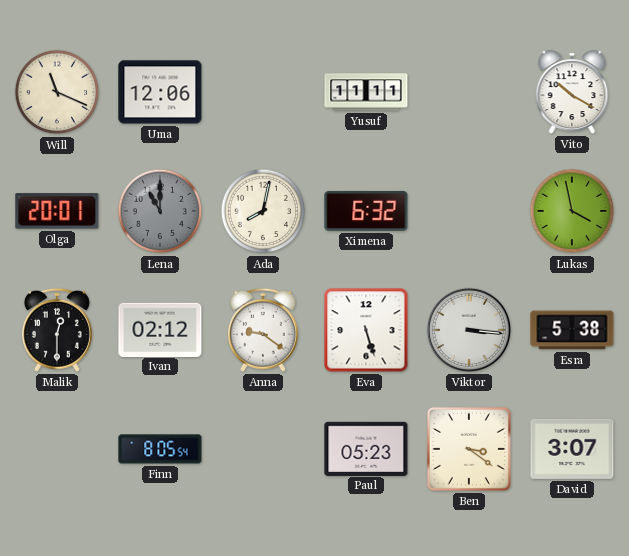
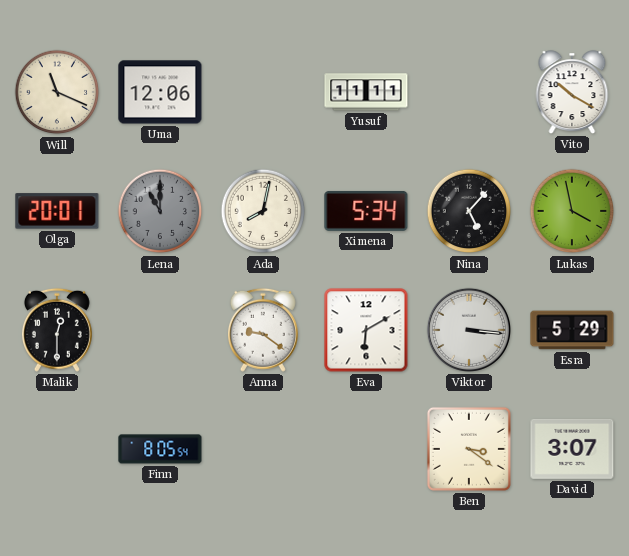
Ximena: 6:32 -> 5:34
Nina: none -> 5:07
Ivan: 02:12 -> none
Eva: 5:27 -> 6:10
Esra: 5:38 -> 5:29
Paul: 05:23 -> none
